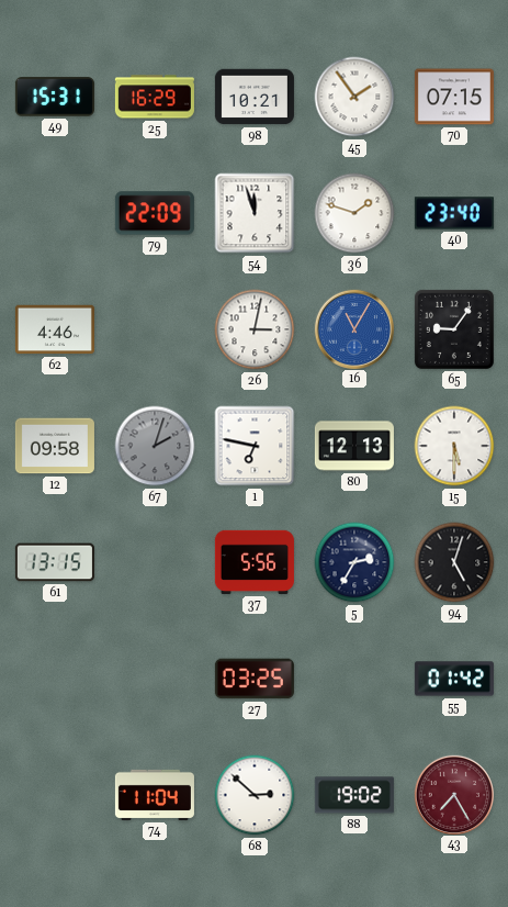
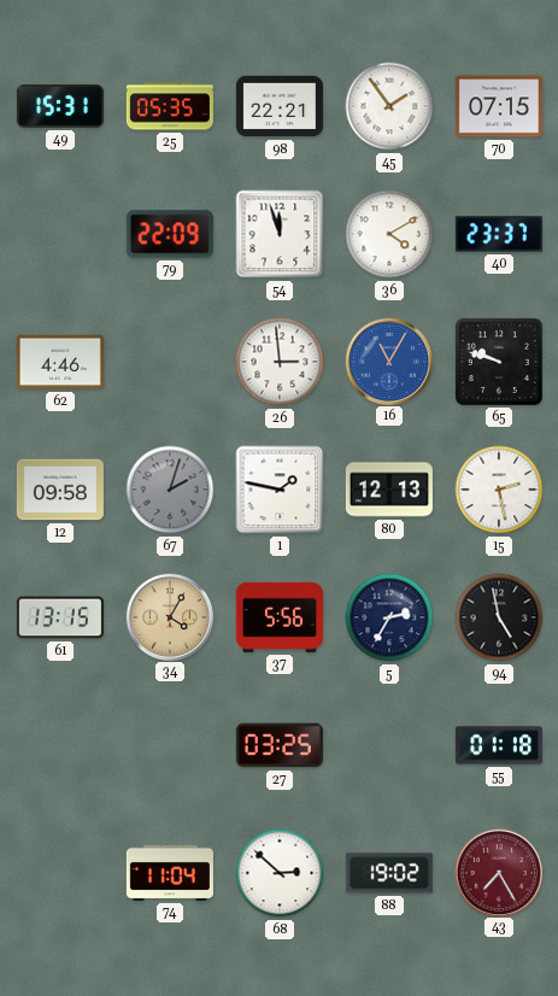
25: 16:29 -> 05:35
98: 10:21 -> 22:21
36: 1:48 -> 4:10
40: 23:40 -> 23:37
26: 3:02 -> 2:59
65: 9:06 -> 9:48
1: 6:47 -> 1:47
15: 5:30 -> 2:28
34: none -> 4:05
94: 5:03 -> 4:58
55: 01:42 -> 01:18
